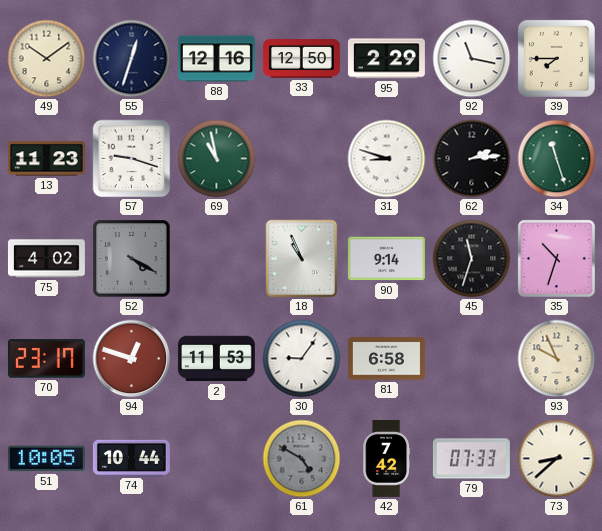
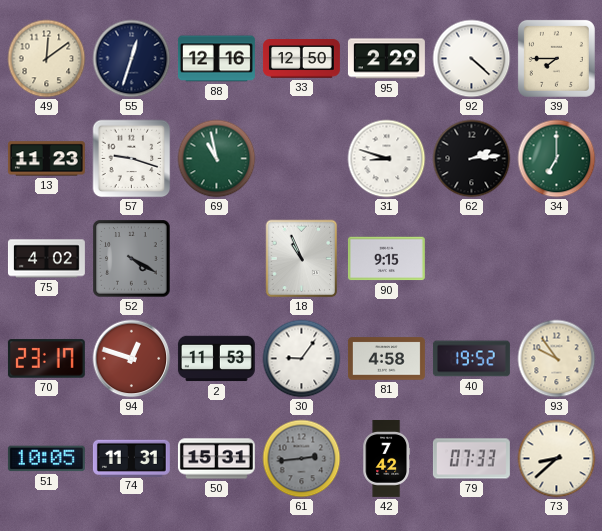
49: 10:09 -> 12:09
92: 11:17 -> 4:22
34: 11:27 -> 7:00
90: 9:14 -> 9:15
45: 11:33 -> none
35: 10:33 -> none
81: 6:58 -> 4:58
40: none -> 19:52
93: 9:56 -> 9:54
74: 10:44 -> 11:31
50: none -> 15:31
61: 4:50 -> 2:44
